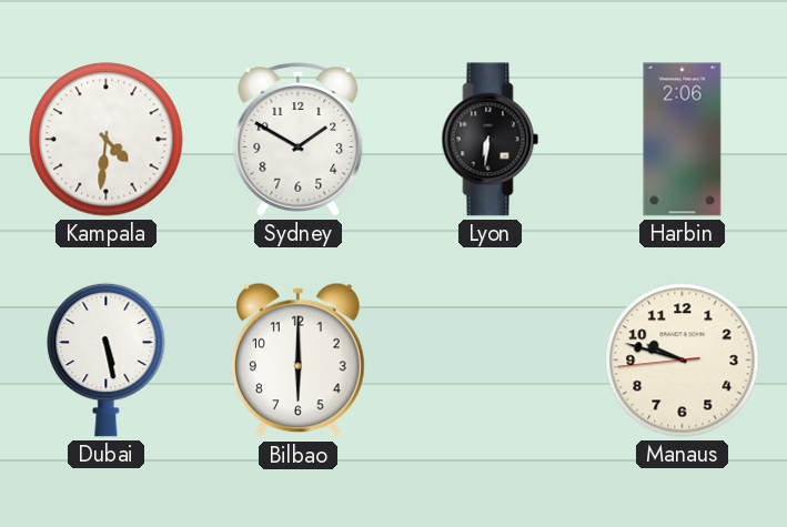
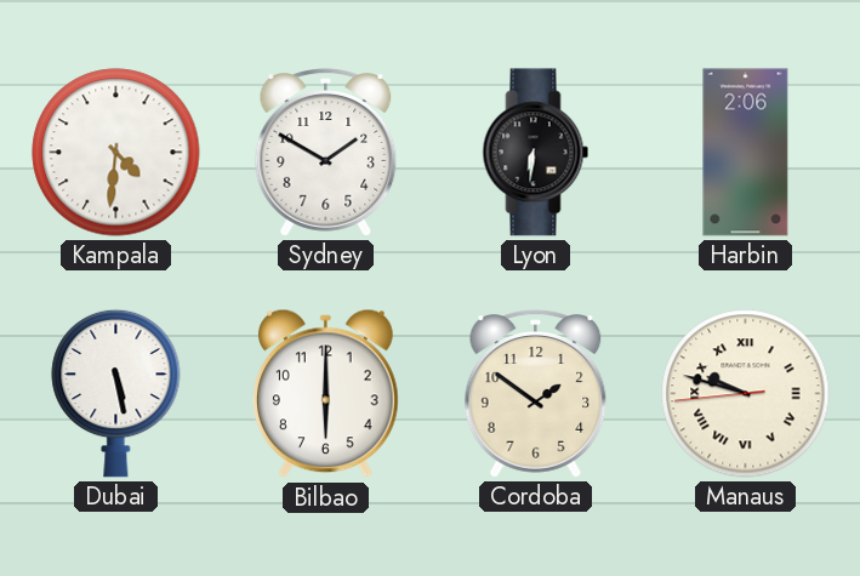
Cordoba: none -> 1:51
Manaus numerals: Arabic -> Roman
